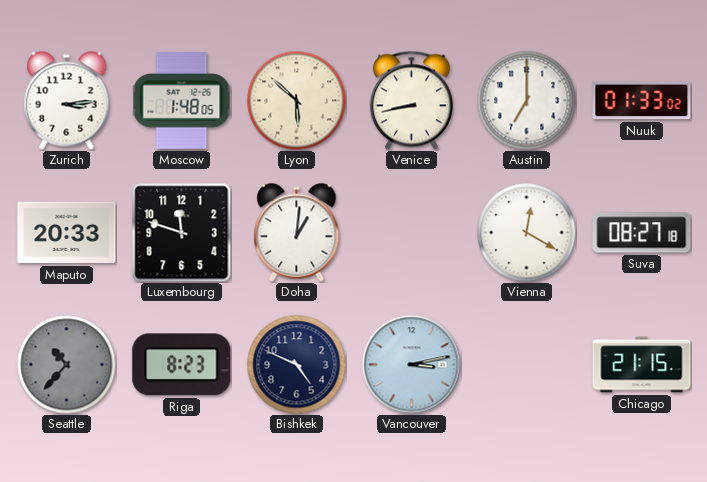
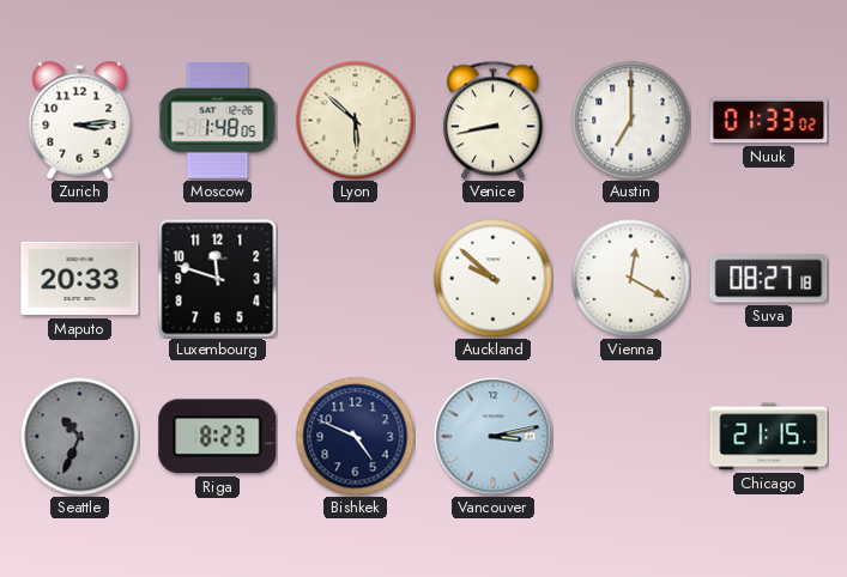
Doha: 1:01 -> none
Auckland: none -> 9:52
Seattle: 10:37 -> 10:34
